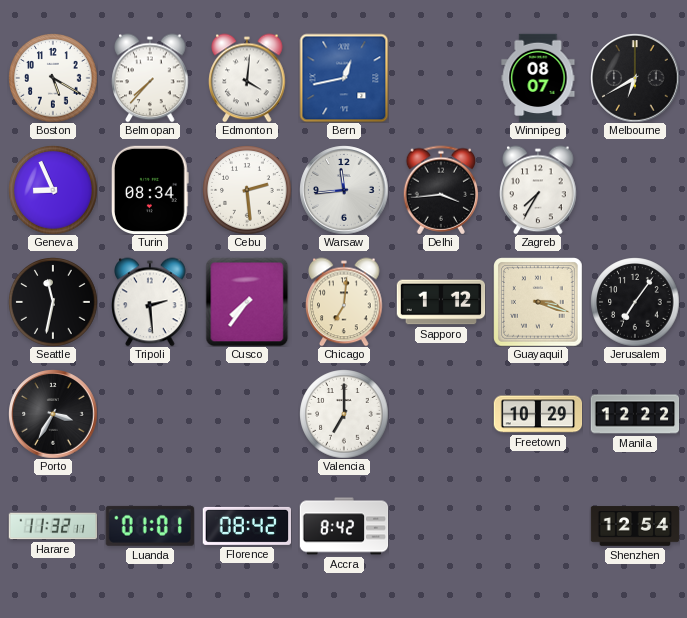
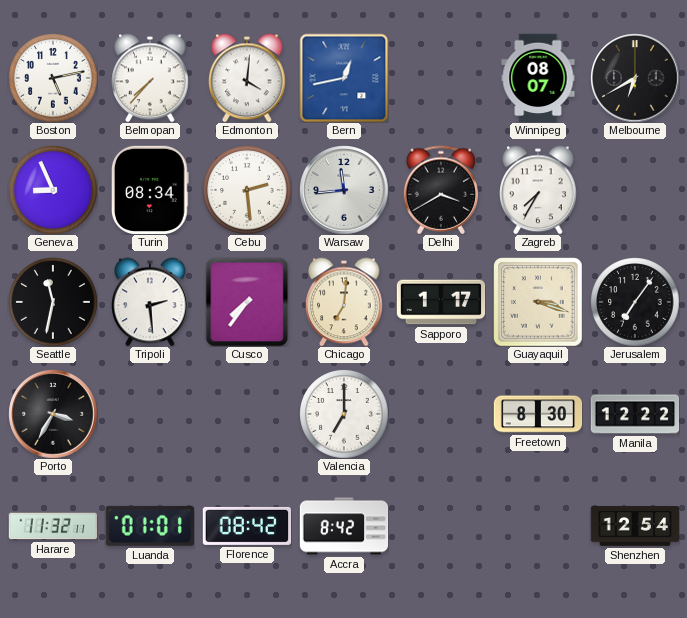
Boston: 5:20 -> 5:13
Delhi: 3:44 -> 3:40
Sapporo: 1:12 -> 1:17
Freetown: 10:29 -> 8:30
